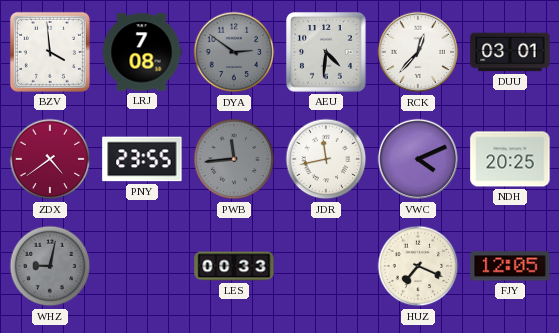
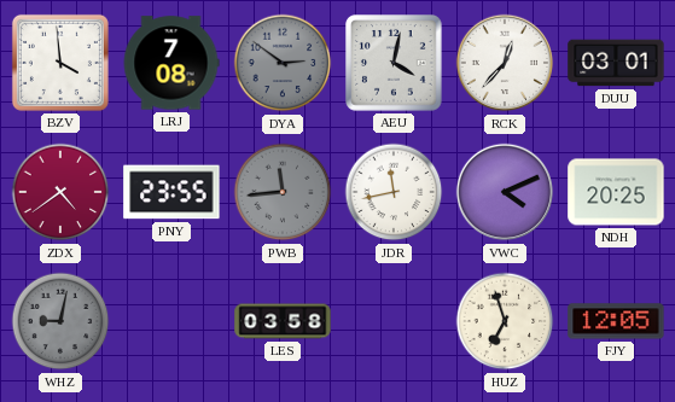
AEU: 4:31 -> 4:02
LES: 00:33 -> 03:58
HUZ: 7:19 -> 6:57
